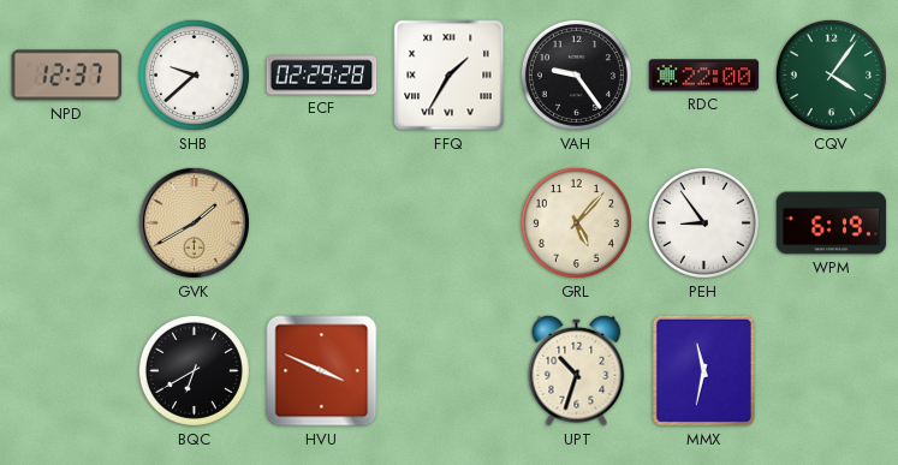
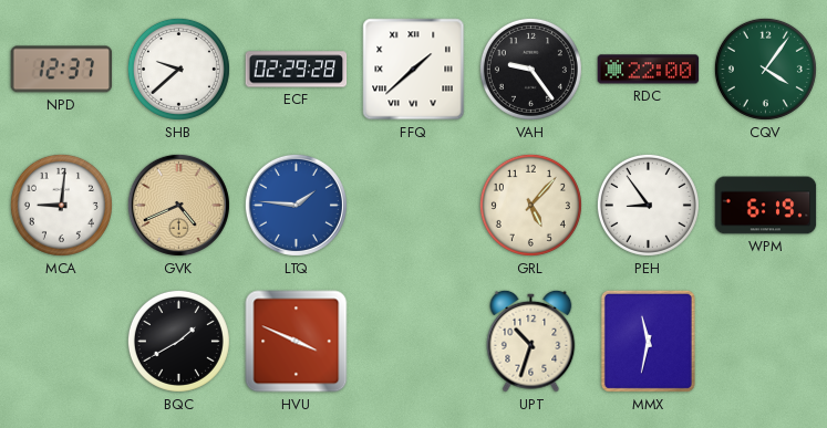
FFQ: 1:35 -> 1:38
MCA: none -> 9:01
GVK: 1:40 -> 4:41
LTQ: none -> 1:46
BQC: 6:40 -> 1:40
